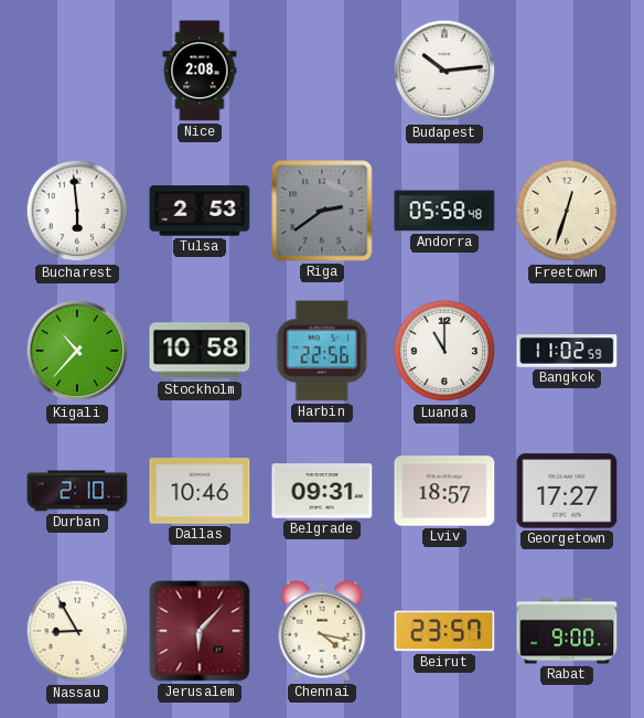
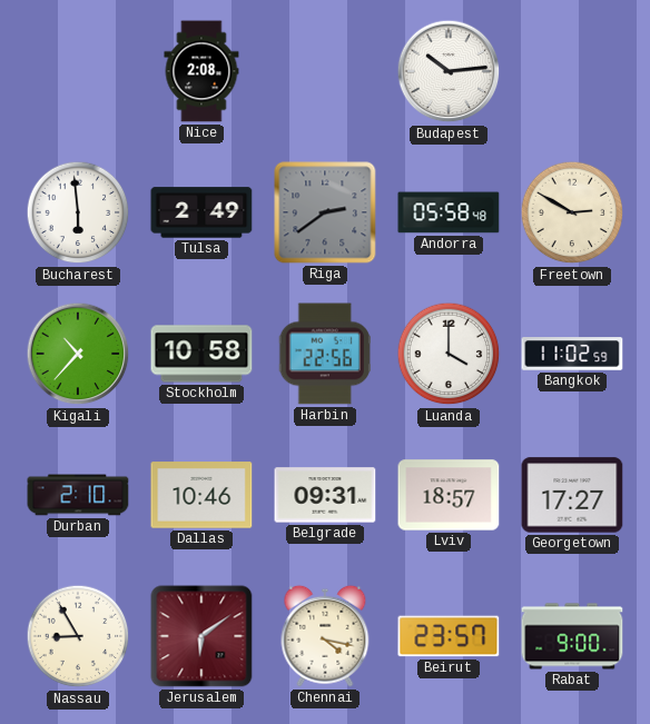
Tulsa: 2:53 -> 2:49
Freetown: 12:33 -> 2:50
Luanda: 11:00 -> 4:00
Jerusalem: 6:07 -> 6:09
